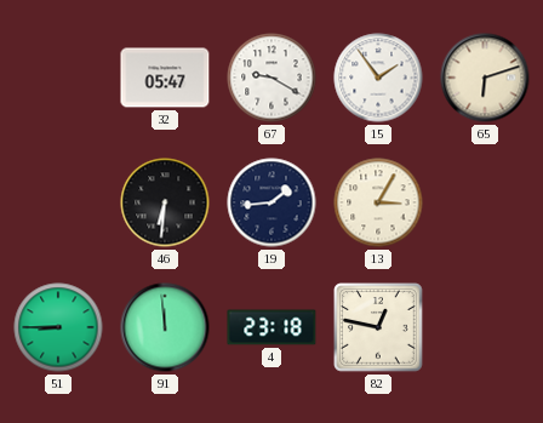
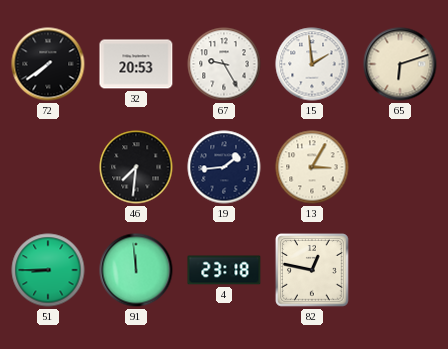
72: none -> 7:39
32: 05:47 -> 20:53
67: 9:20 -> 9:25
15: 1:54 -> 1:59
46: 6:31 -> 7:31
